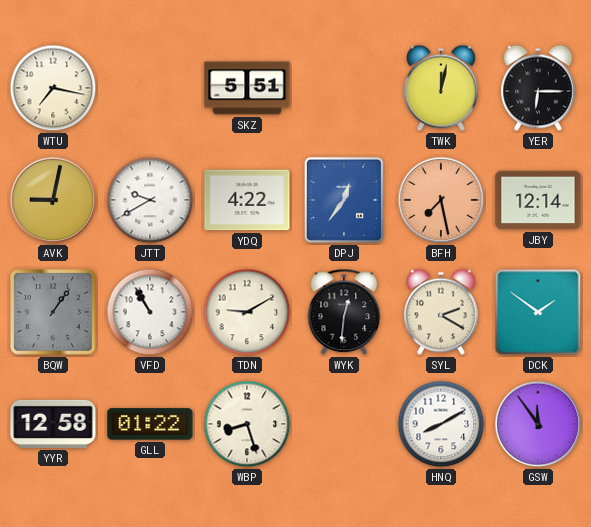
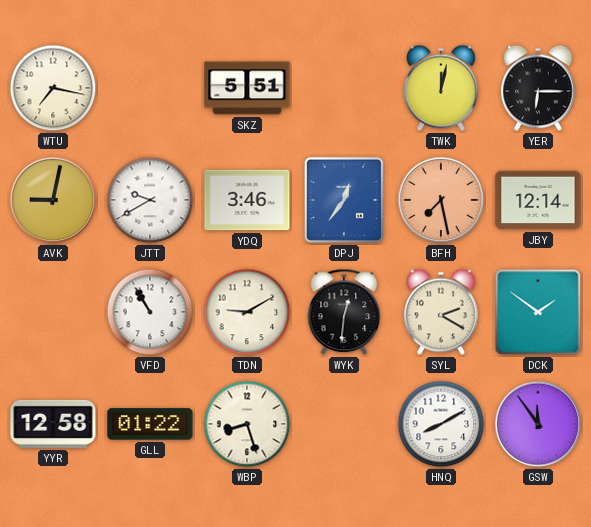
YDQ: 4:22 -> 3:46
BQW: 1:06 -> none
